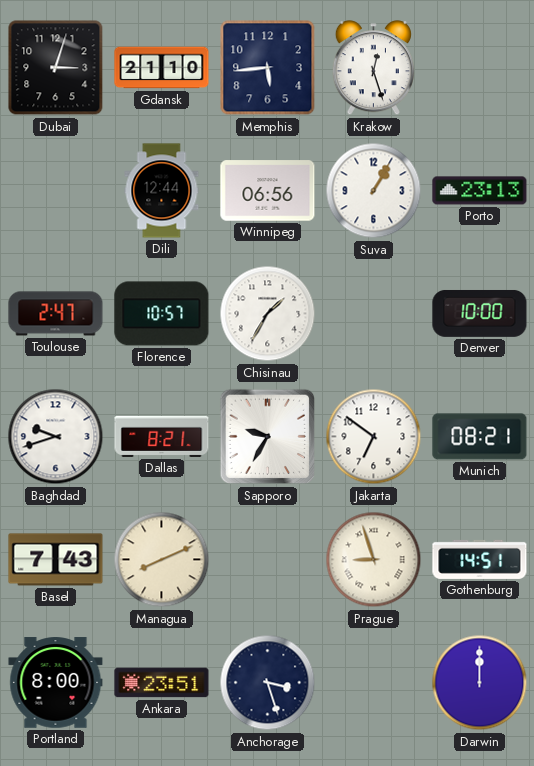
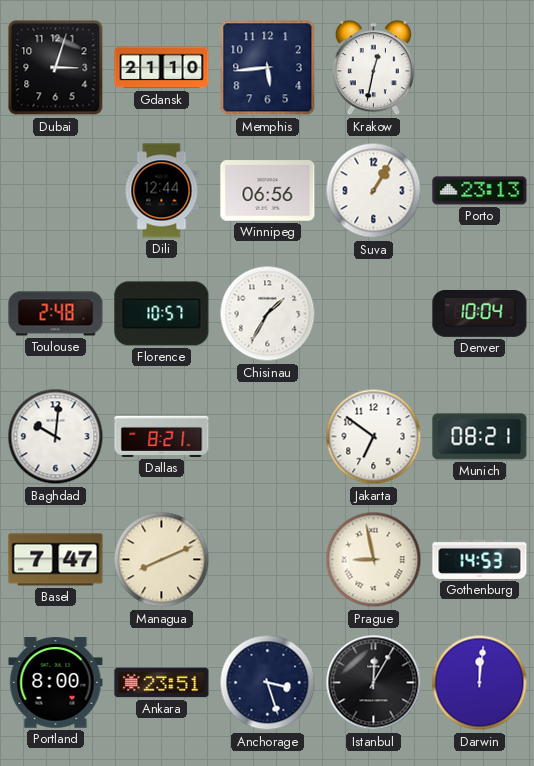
Krakow: 12:27 -> 12:32
Toulouse: 2:47 -> 2:48
Denver: 10:00 -> 10:04
Baghdad: 9:42 -> 10:01
Sapporo: 9:35 -> none
Basel: 7:43 -> 7:47
Prague: 8:57 -> 8:58
Gothenburg: 14:51 -> 14:53
Istanbul: none -> 12:05
Darwin: 12:00 -> 12:01
